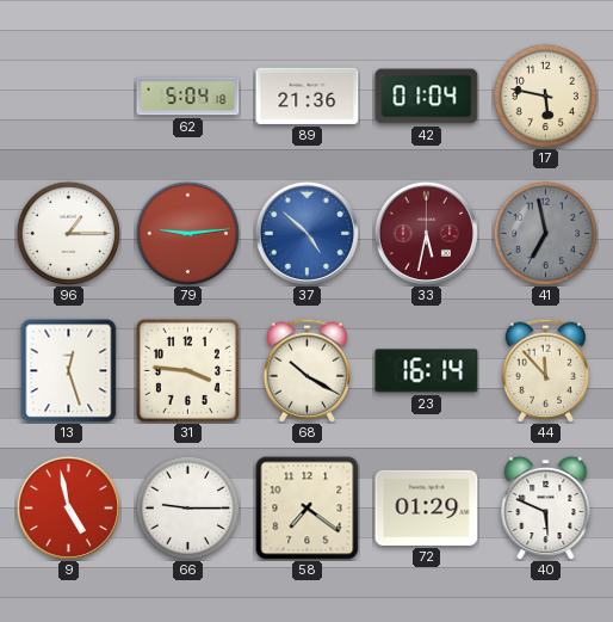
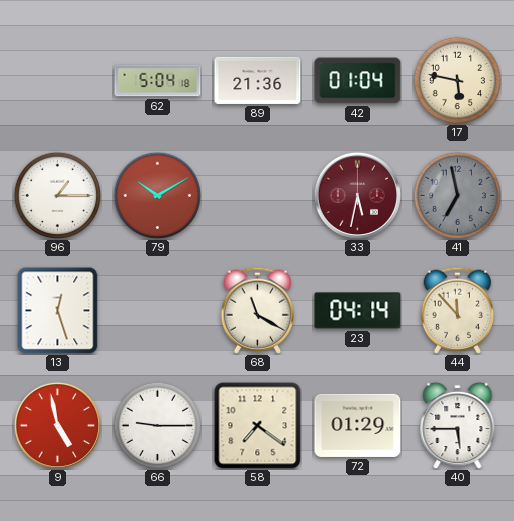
79: 9:14 -> 10:10
37: 4:52 -> none
31: 3:46 -> none
68: 10:20 -> 11:20
23: 16:14 -> 04:14
40: 5:49 -> 5:45
